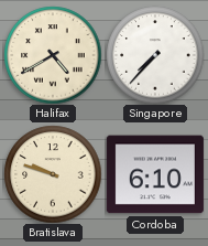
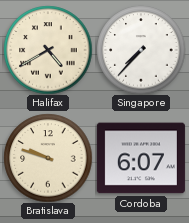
Cordoba: 6:10 -> 6:07
